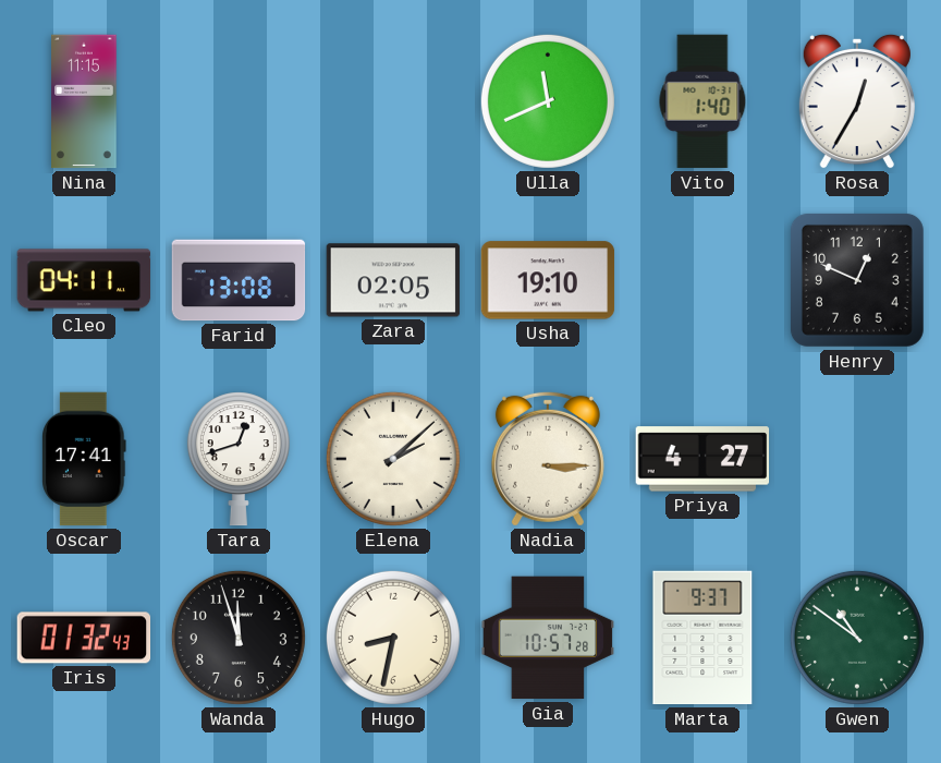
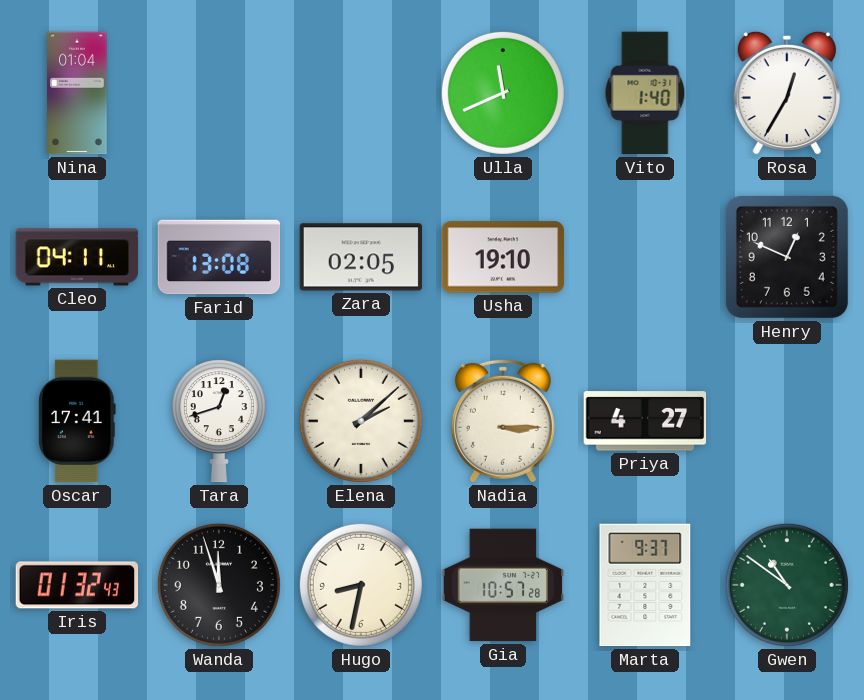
Nina: 11:15 -> 01:04
